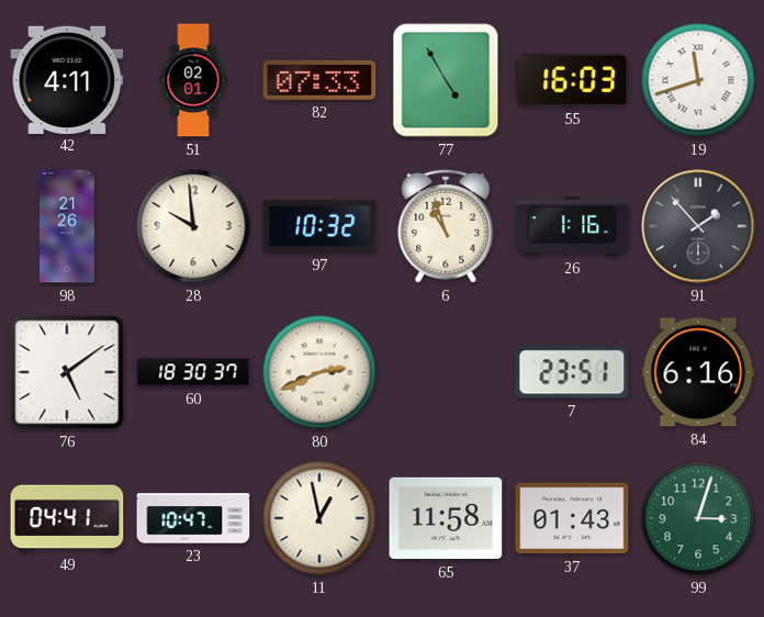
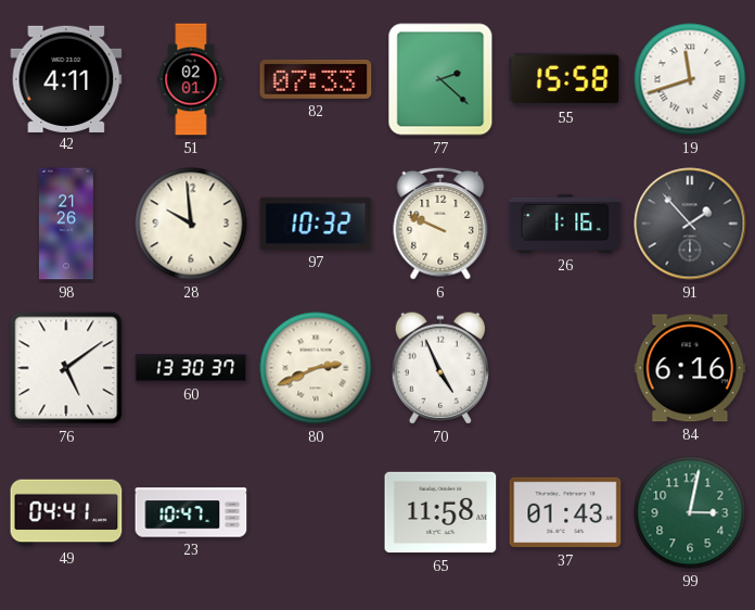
77: 4:55 -> 2:22
55: 16:03 -> 15:58
6: 10:57 -> 9:49
60: 18:30 -> 13:30
70: none -> 4:56
7: 23:51 -> none
11: 12:58 -> none
99: 3:03 -> 3:02
